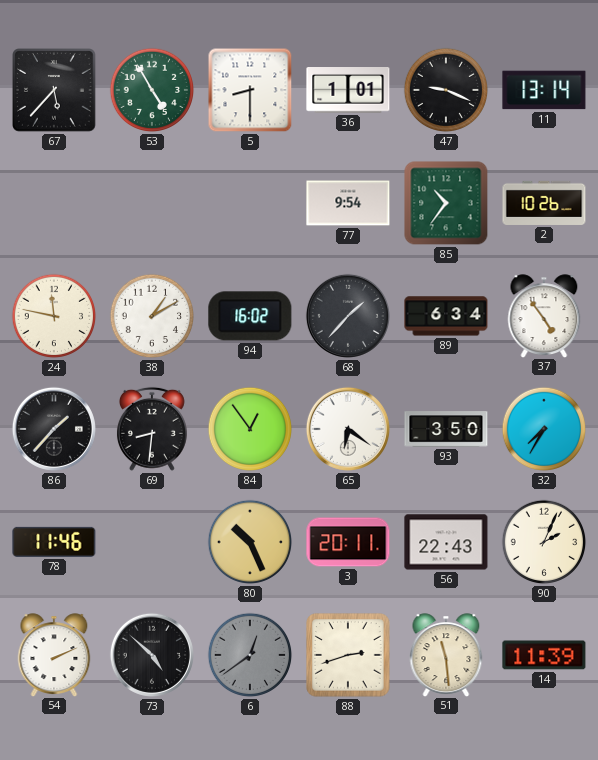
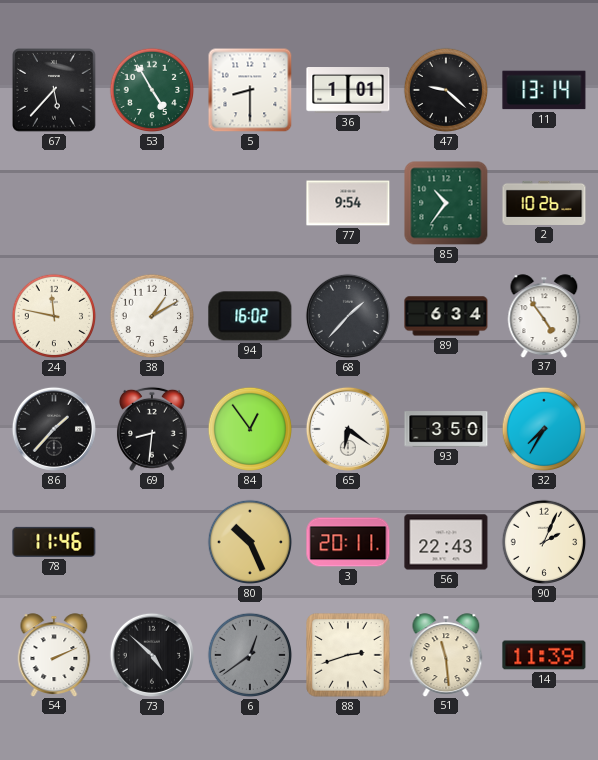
47: 9:19 -> 9:22
